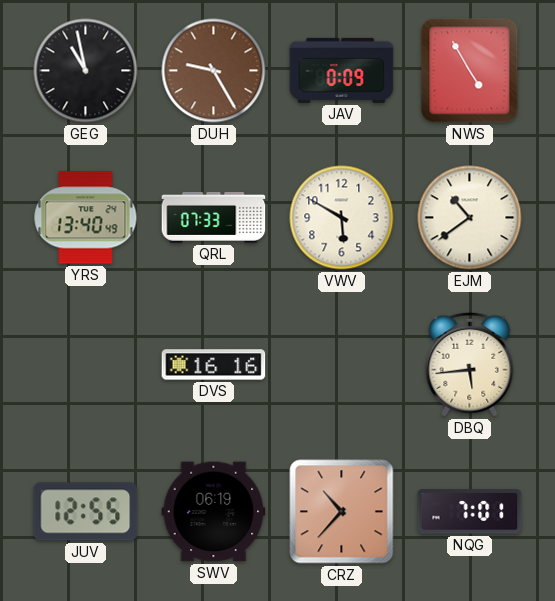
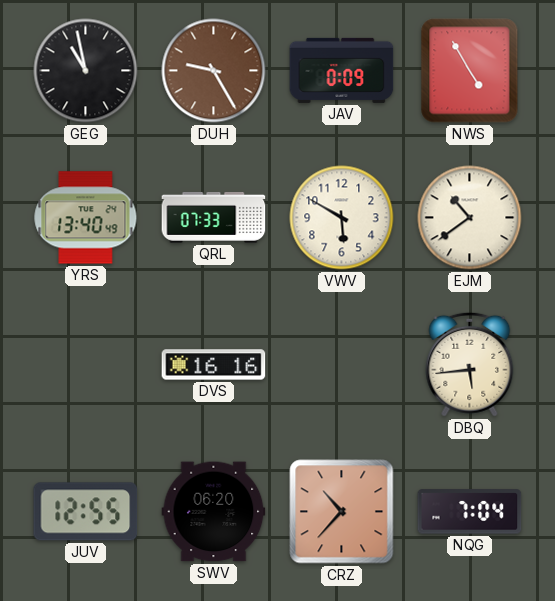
SWV: 06:19 -> 06:20
NQG: 7:01 -> 7:04
